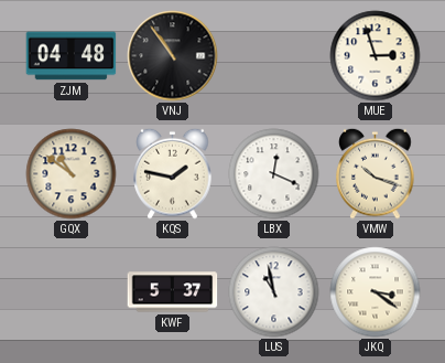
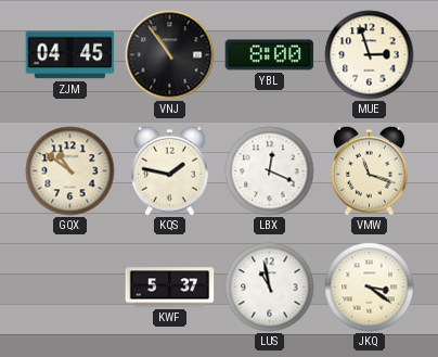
ZJM: 04:48 -> 04:45
YBL: none -> 8:00
VMW: 10:18 -> 11:18
